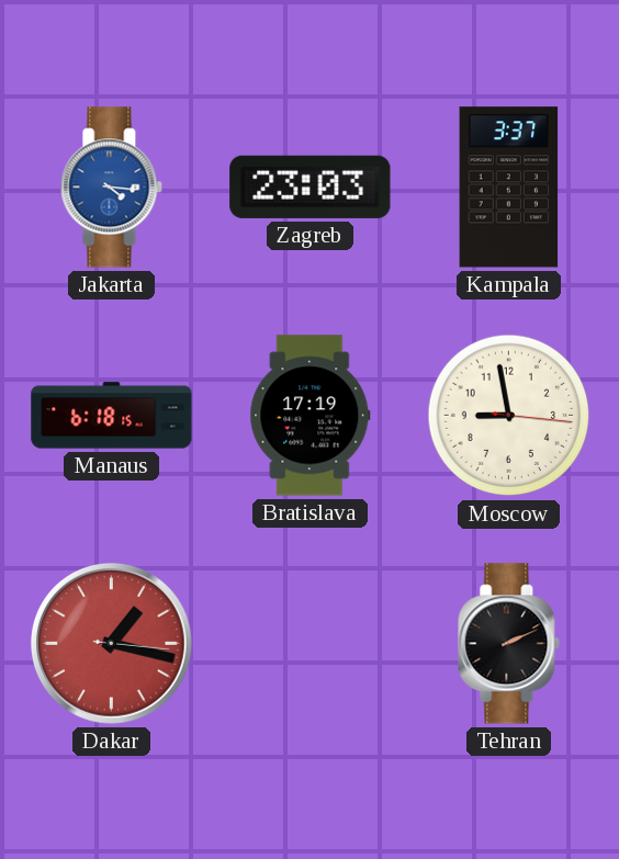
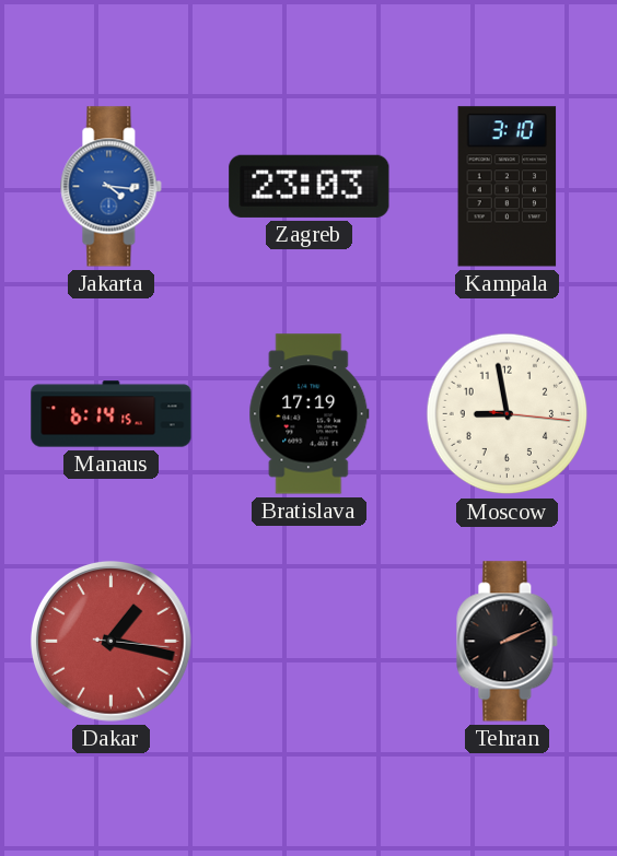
Kampala: 3:37 -> 3:10
Manaus: 6:18 -> 6:14
